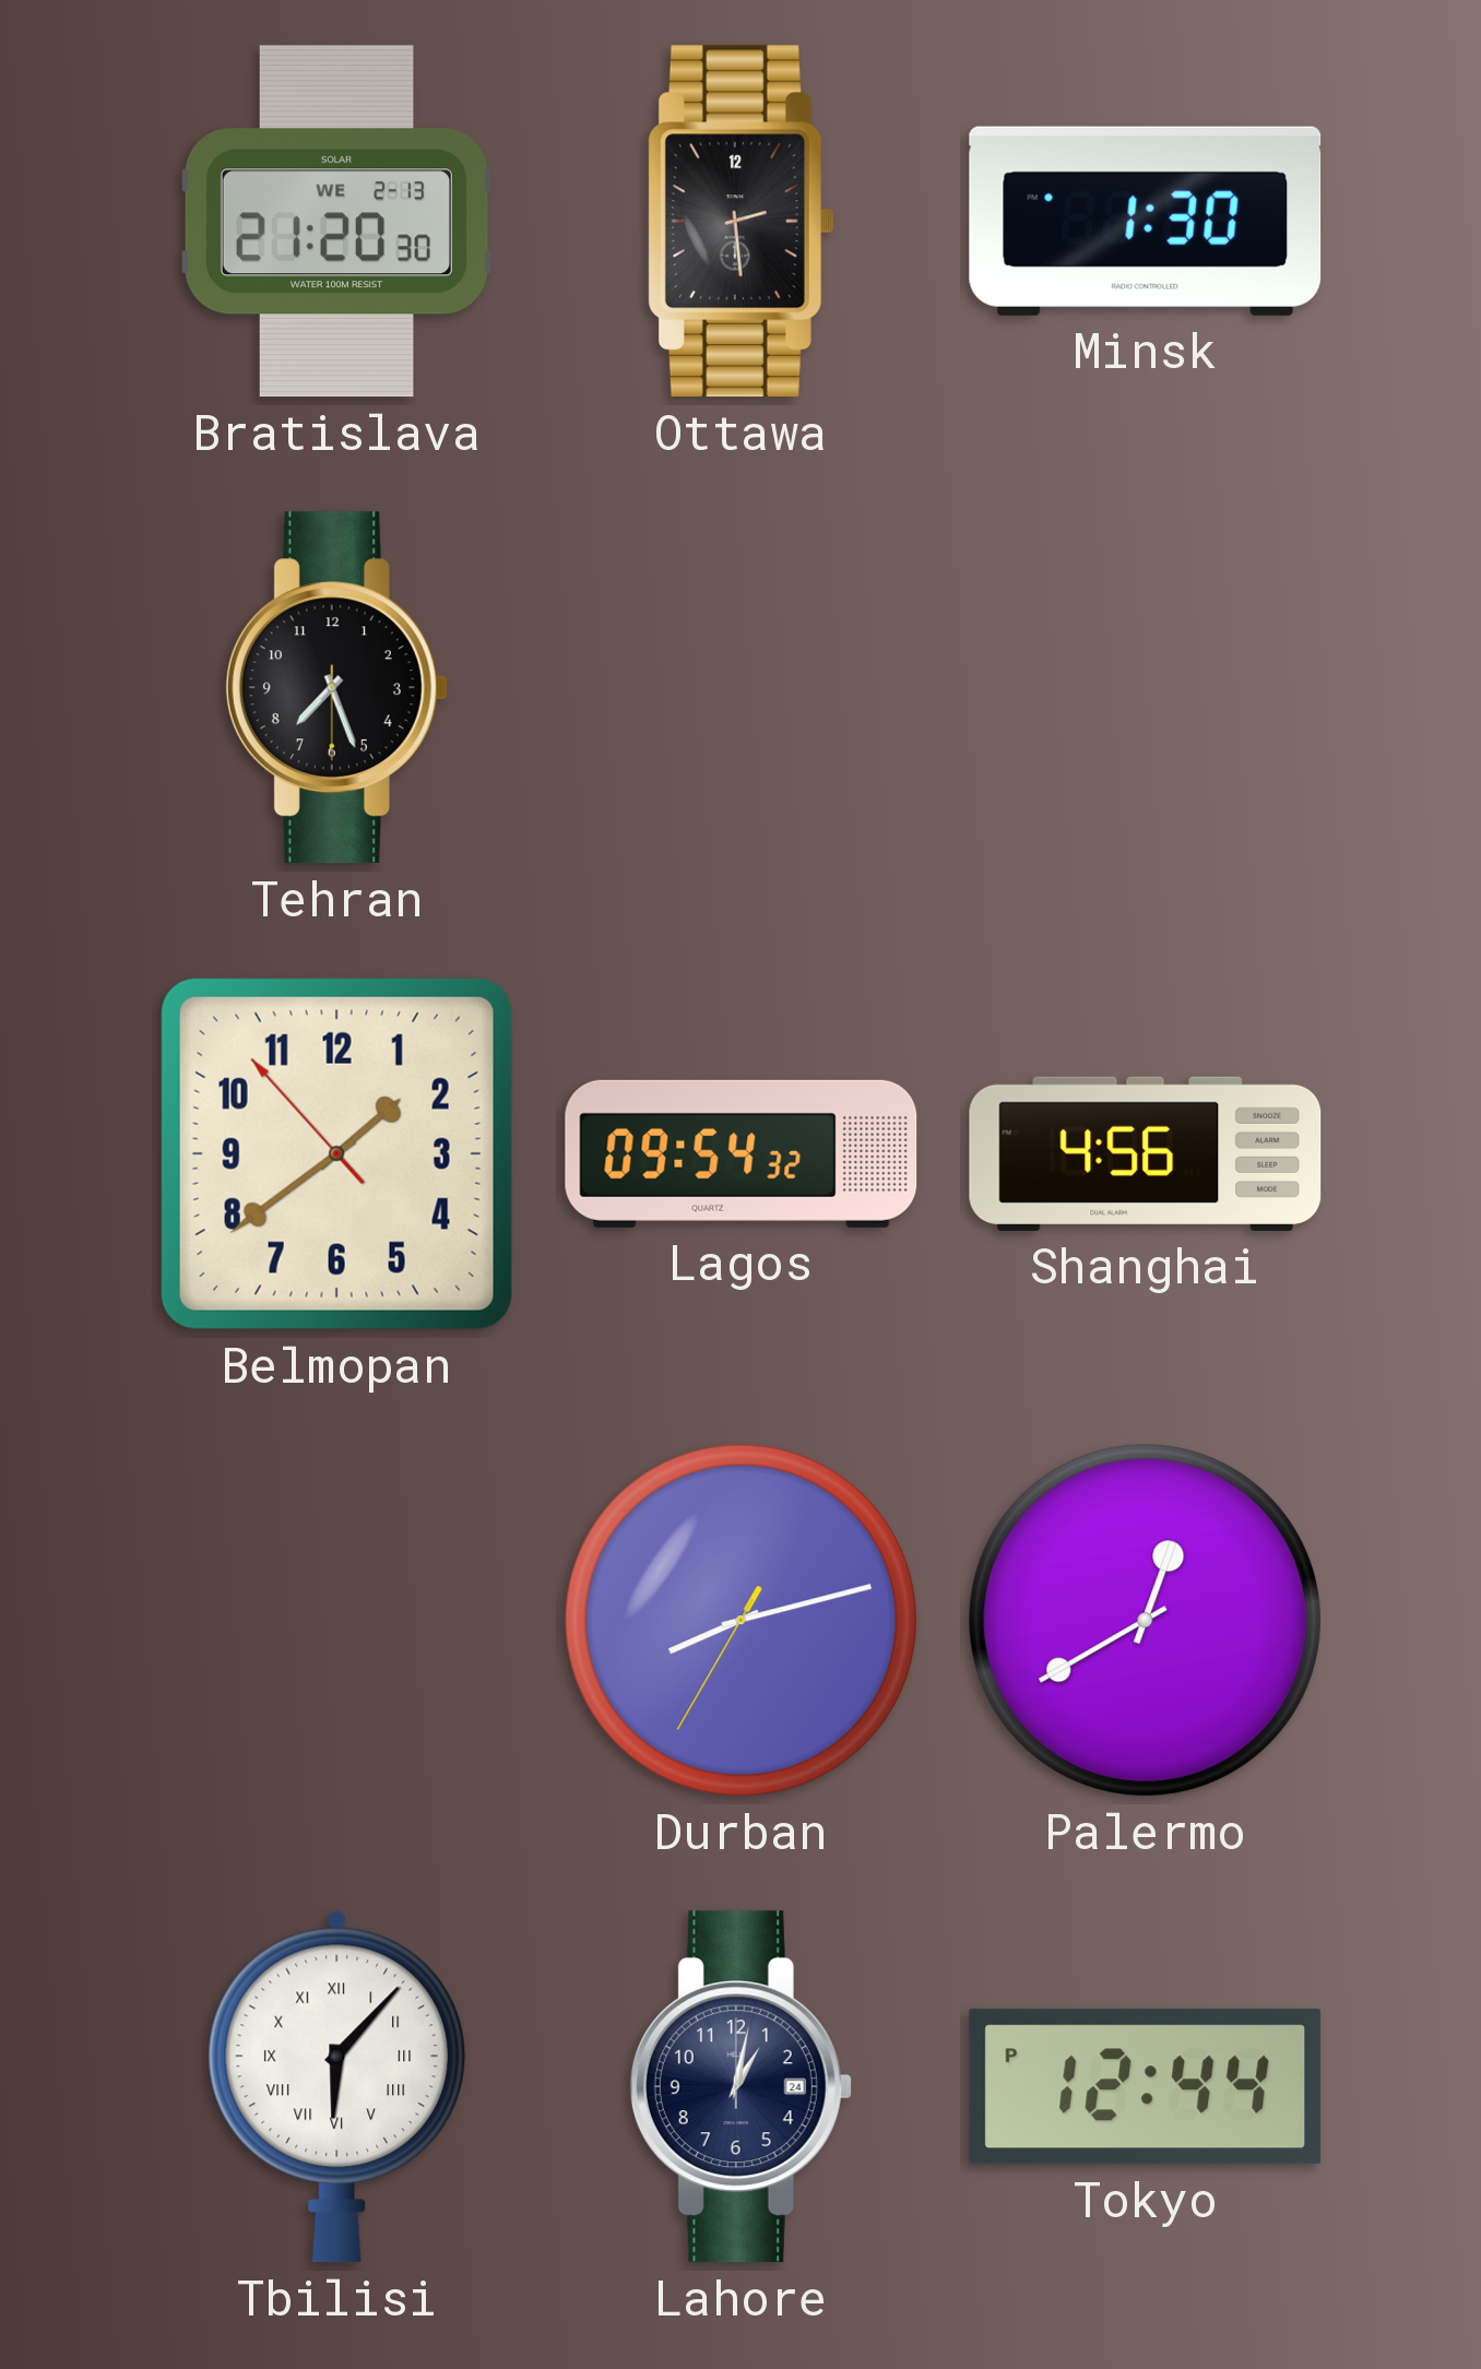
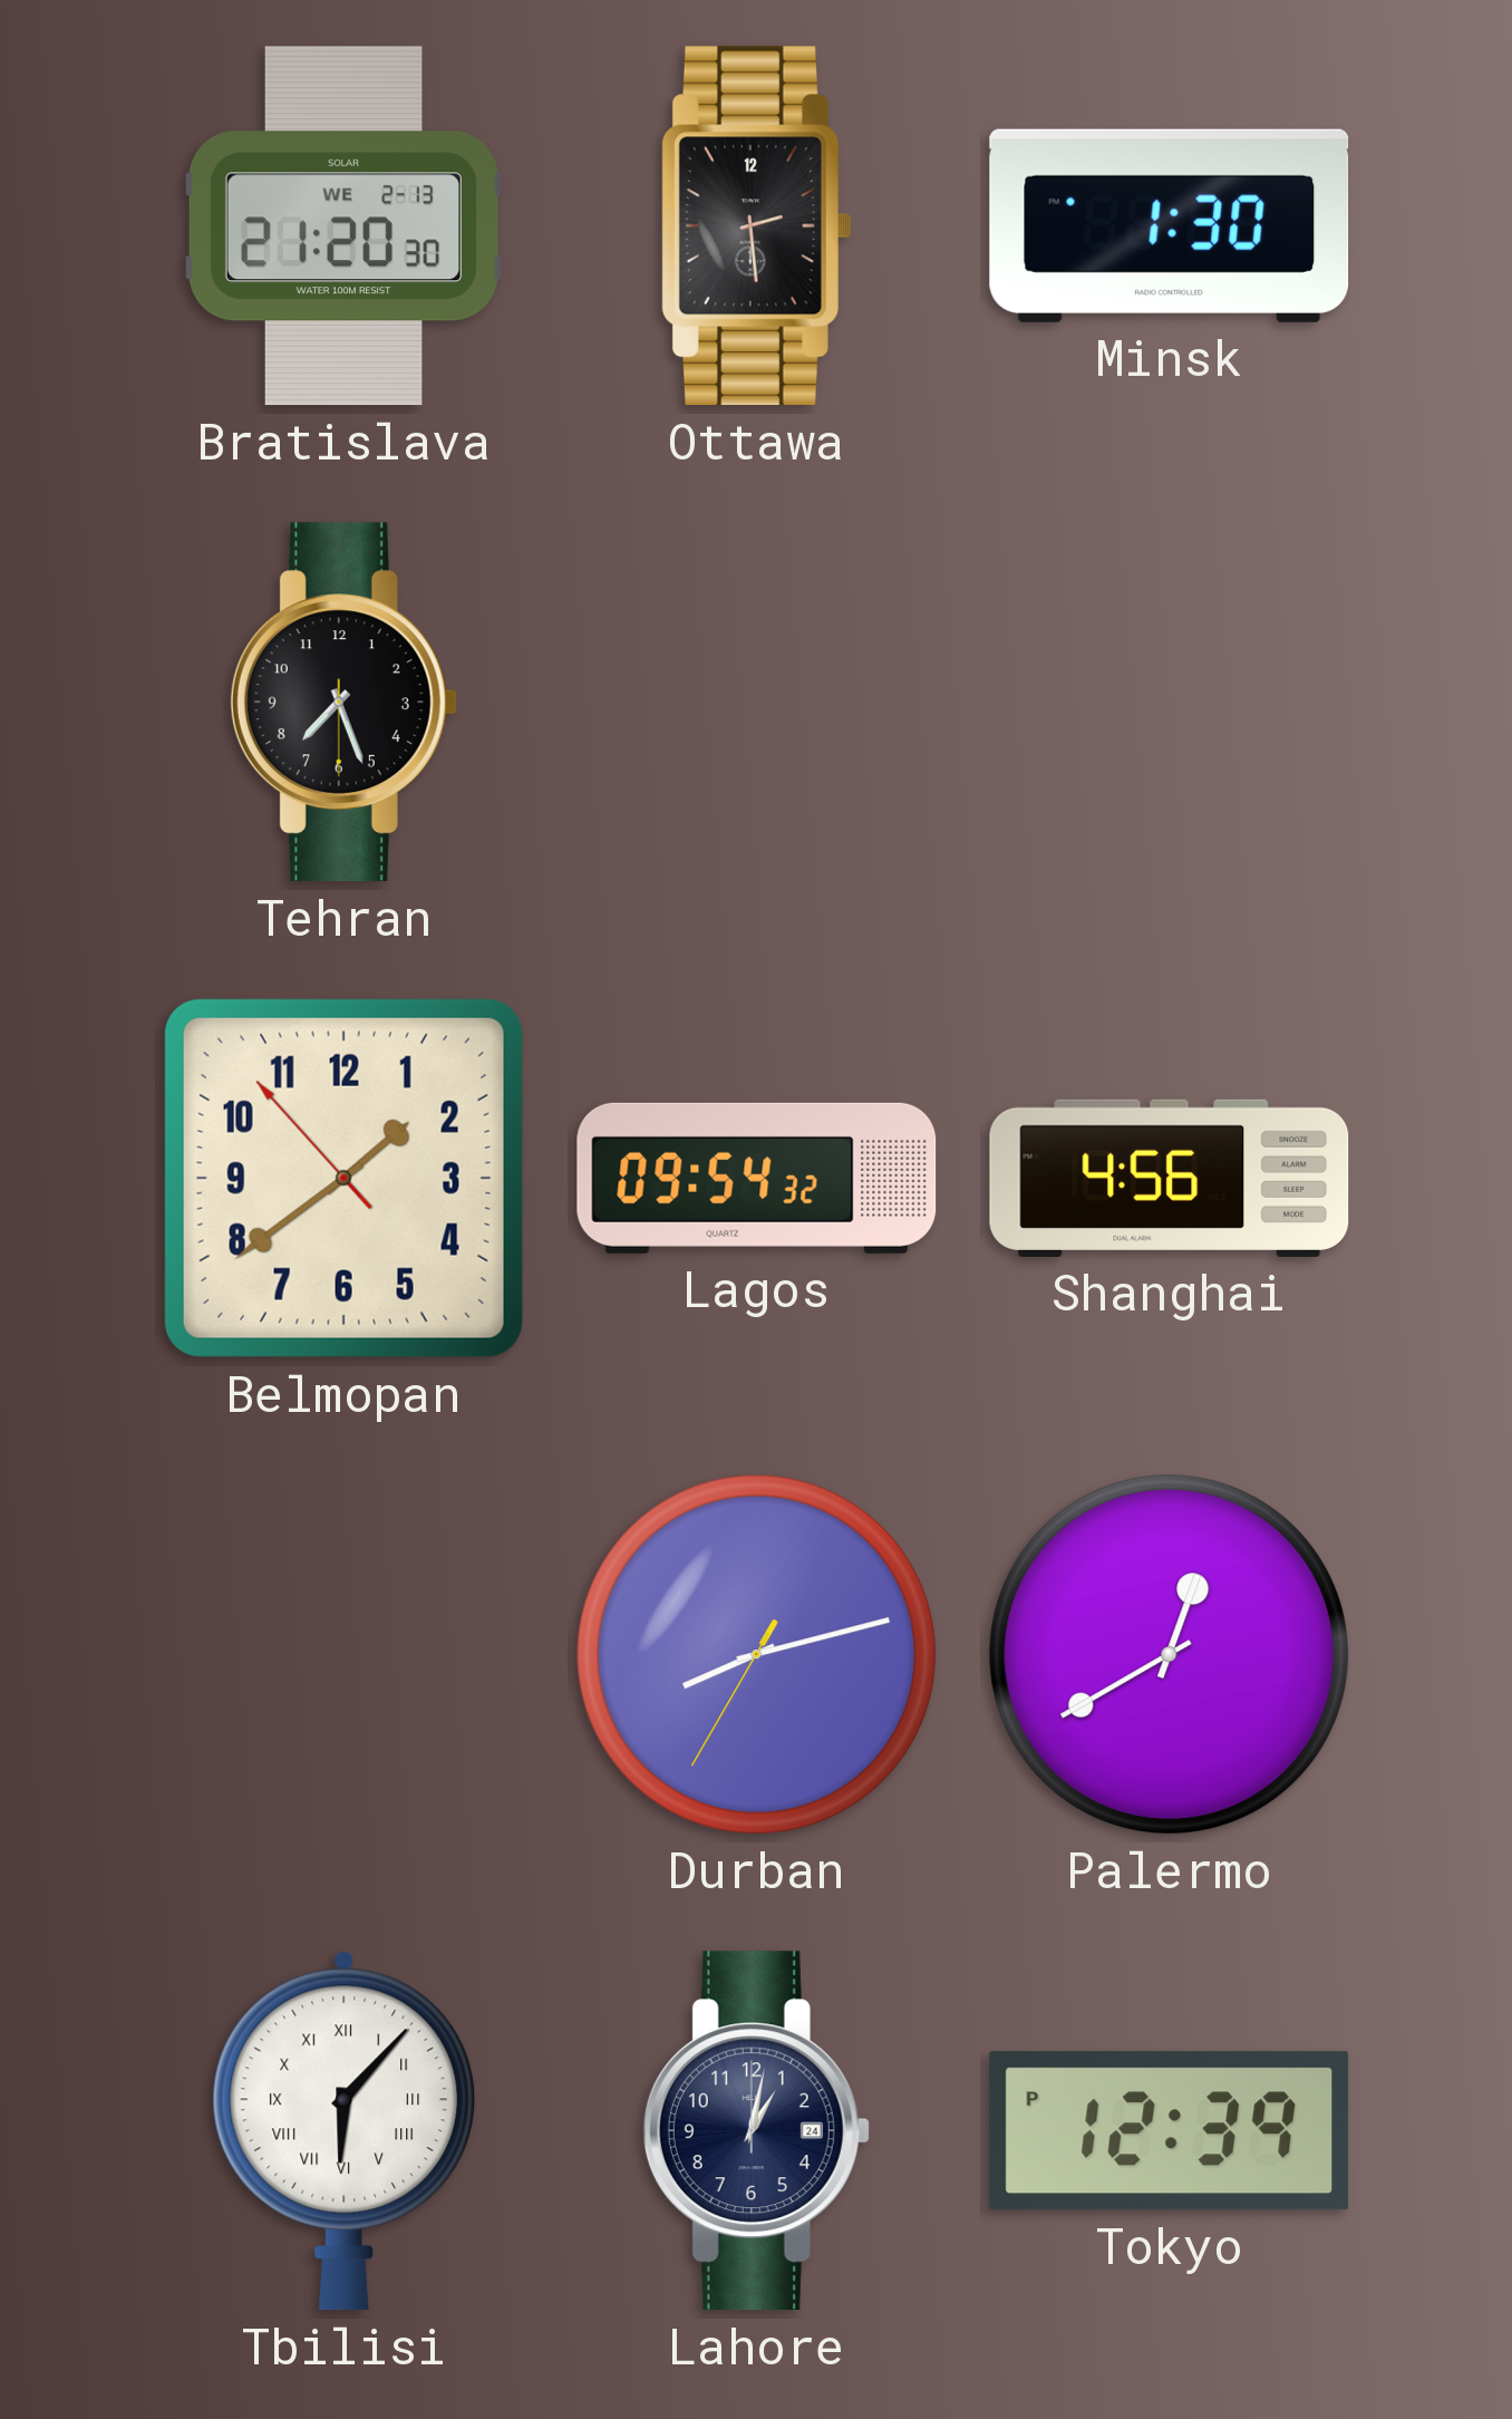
Tokyo: 12:44 -> 12:39
